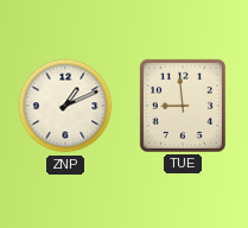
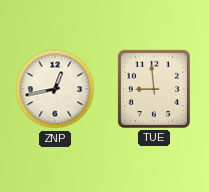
ZNP: 1:11 -> 12:43
